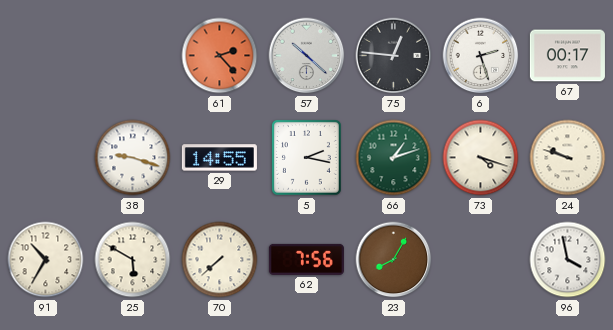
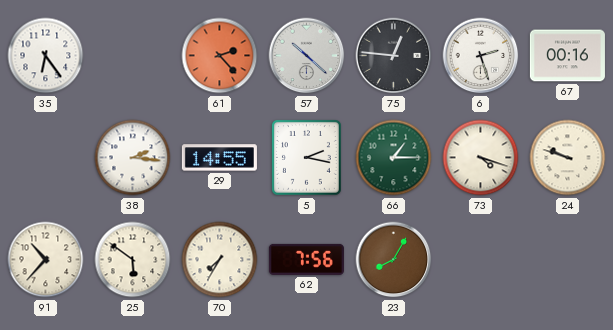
35: none -> 6:24
67: 00:17 -> 00:16
38: 9:18 -> 2:16
66: 1:12 -> 1:15
91: 10:35 -> 10:37
25: 5:50 -> 5:51
70: 7:38 -> 7:35
96: 3:58 -> none
